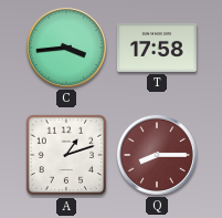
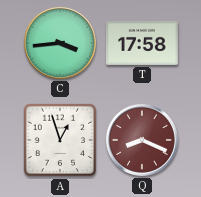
A: 1:12 -> 12:57
Q: 8:15 -> 8:19
